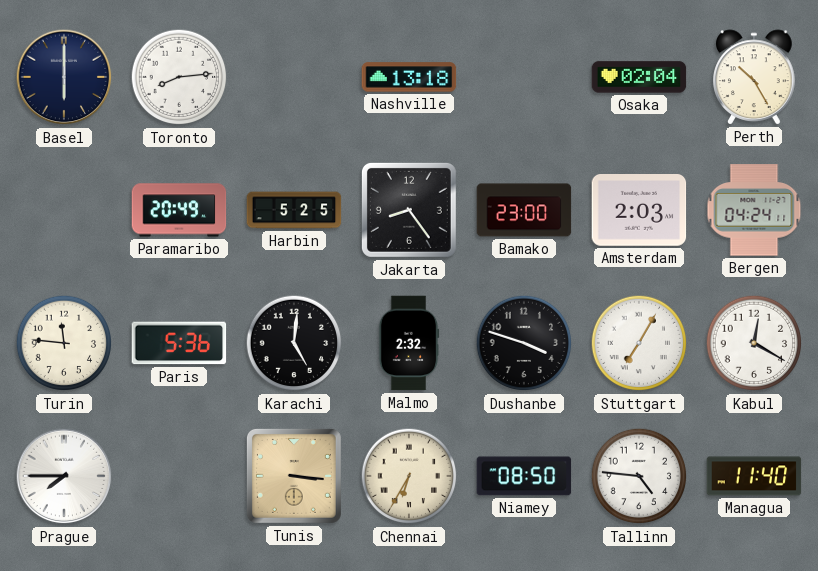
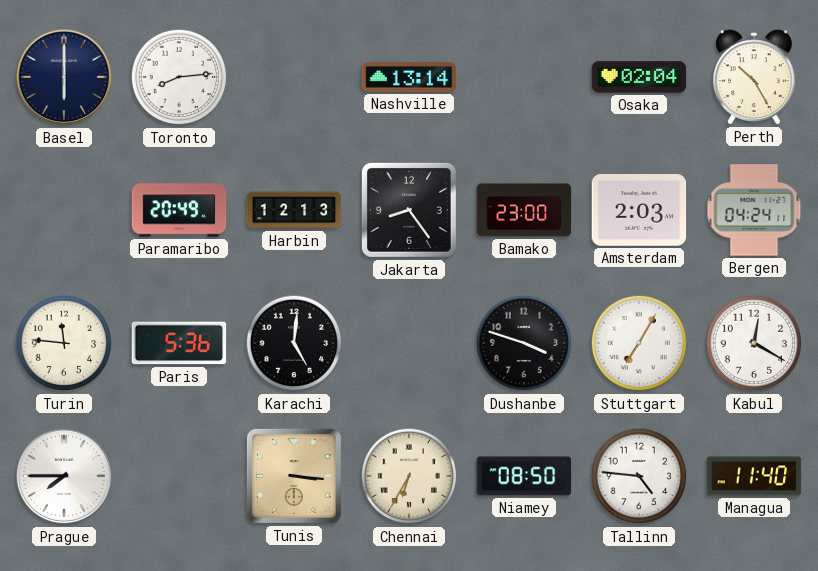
Nashville: 13:18 -> 13:14
Harbin: 5:25 -> 12:13
Malmo: 2:32 -> none
